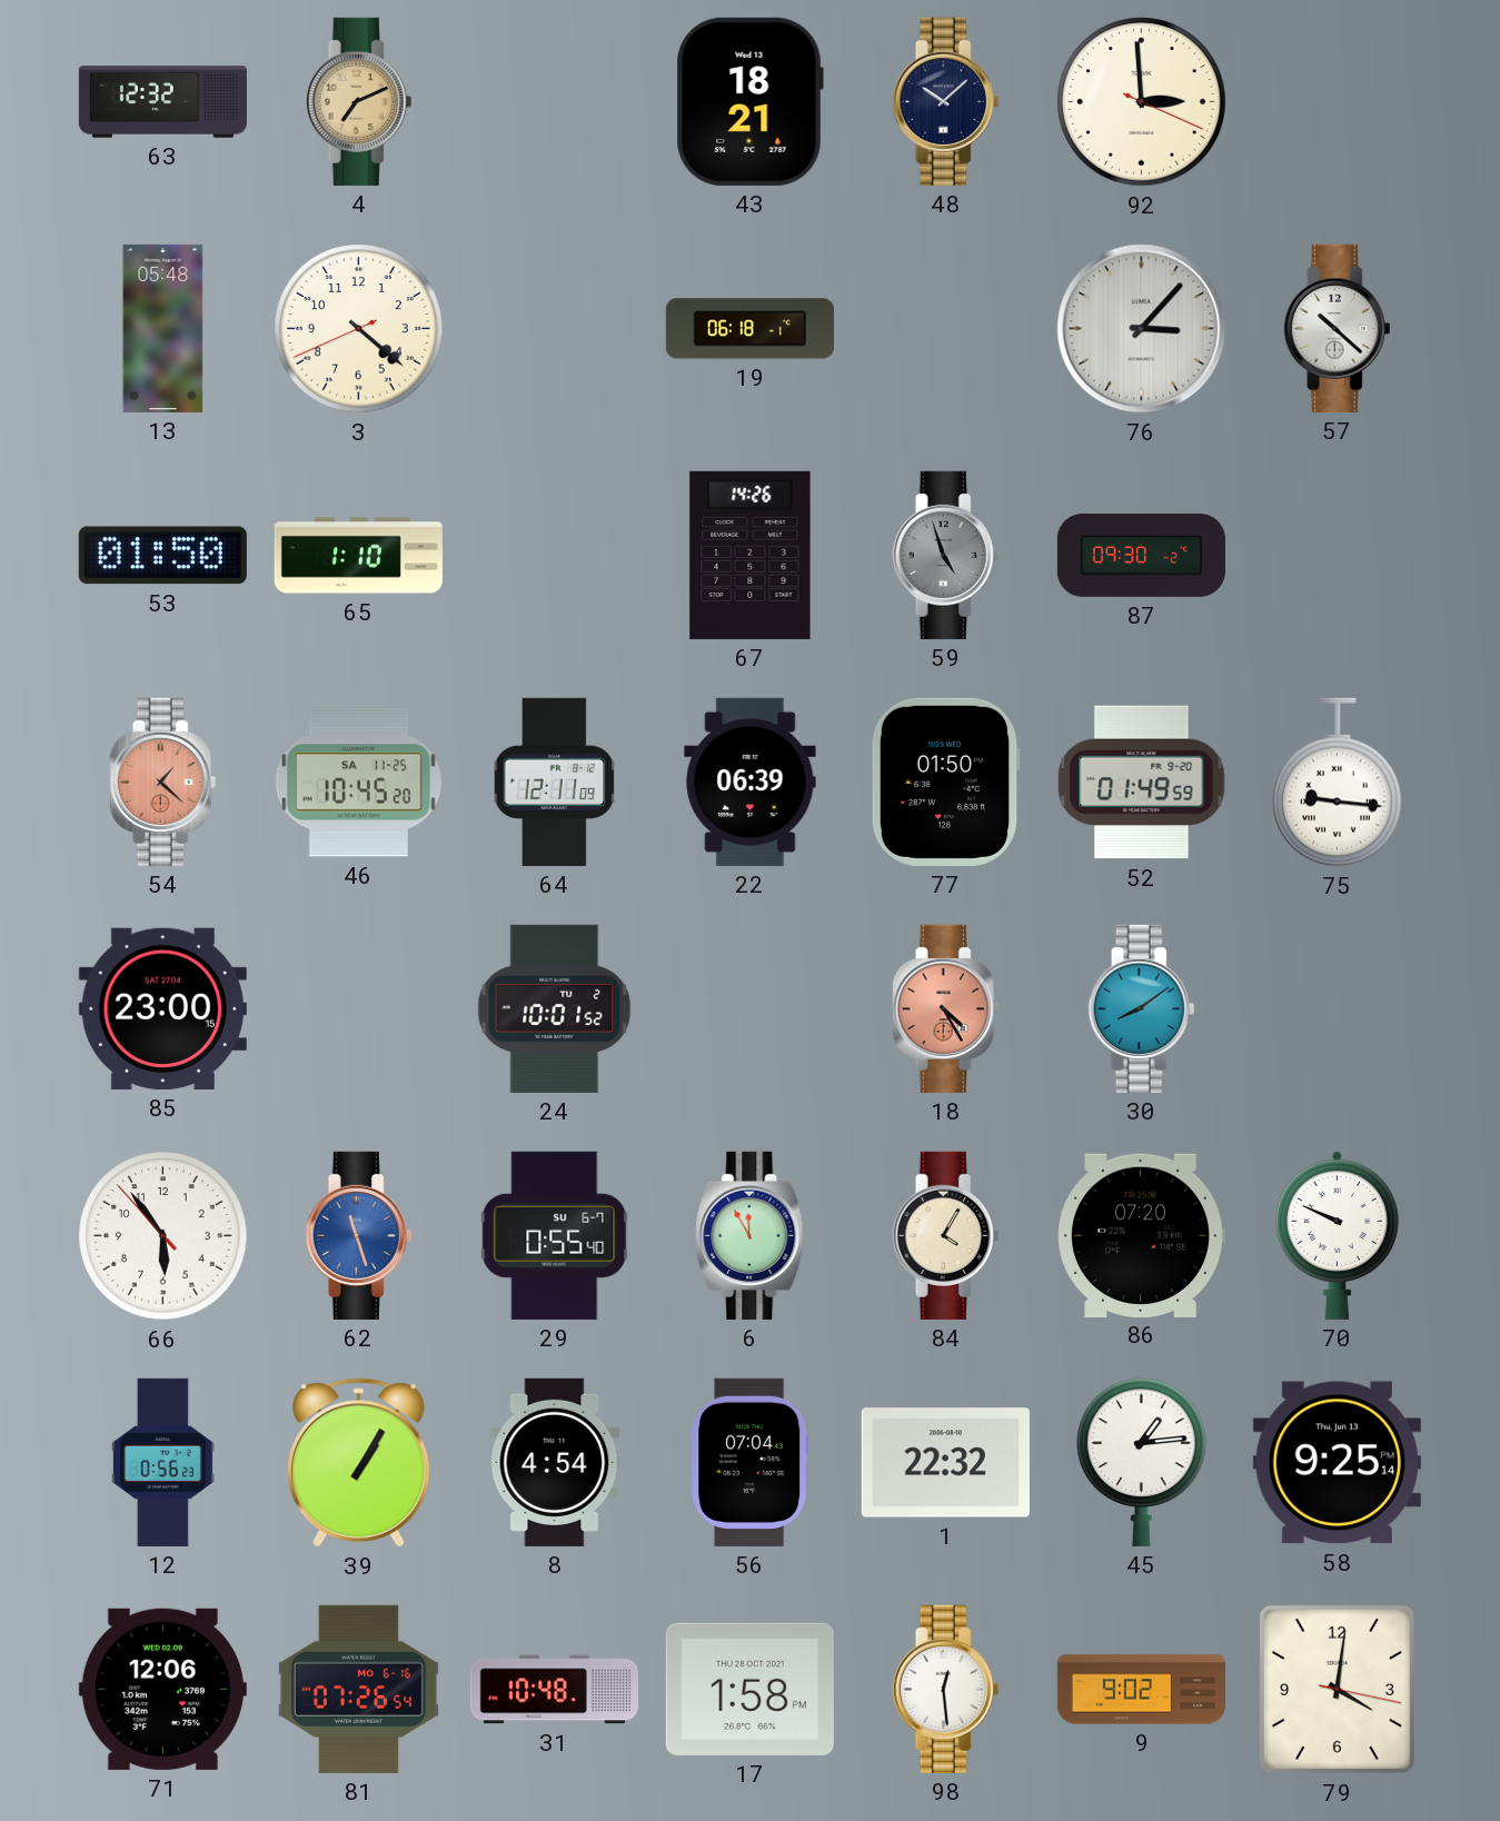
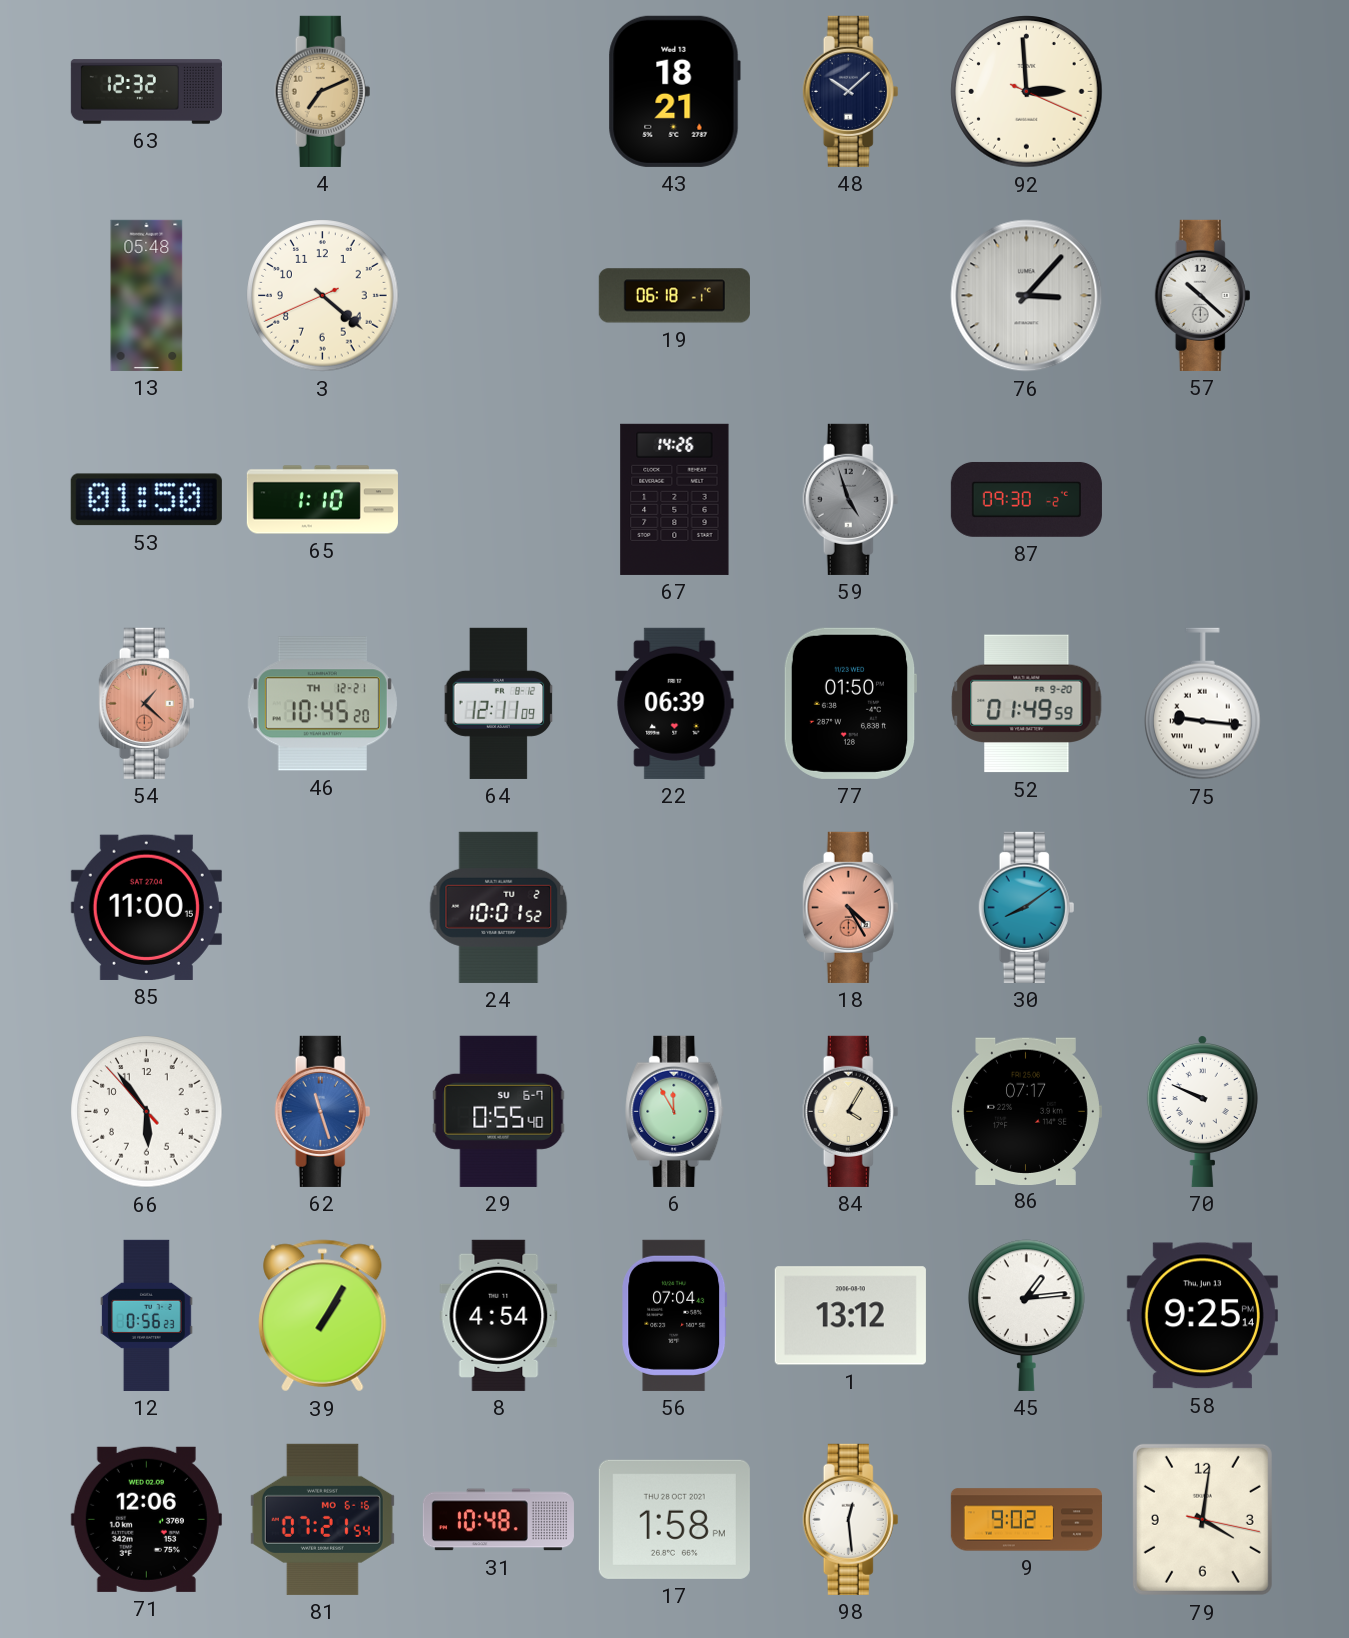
46 date: SA 11-25 -> TH 12-21
85: 23:00 -> 11:00
86: 07:20 -> 07:17
1: 22:32 -> 13:12
81: 07:26 -> 07:21
